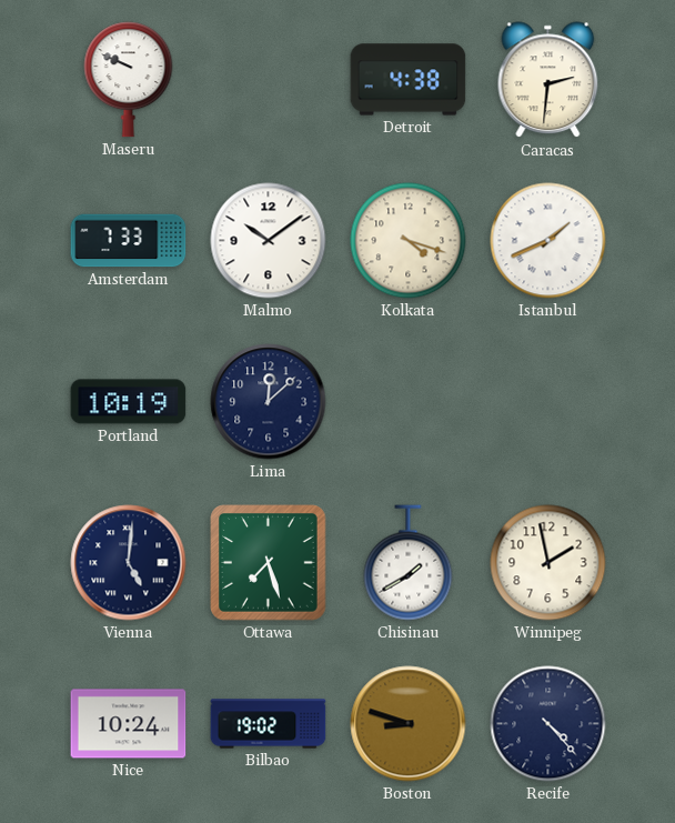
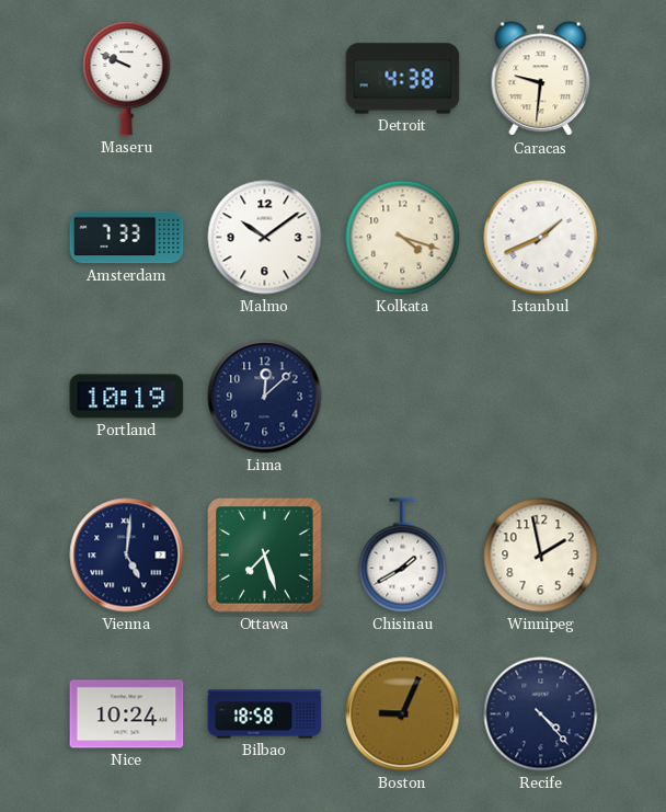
Caracas: 2:31 -> 9:31
Bilbao: 19:02 -> 18:58
Boston: 8:48 -> 9:04
